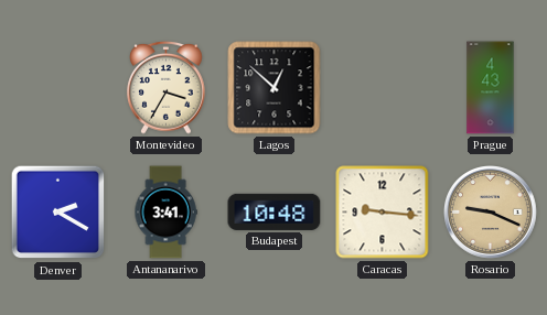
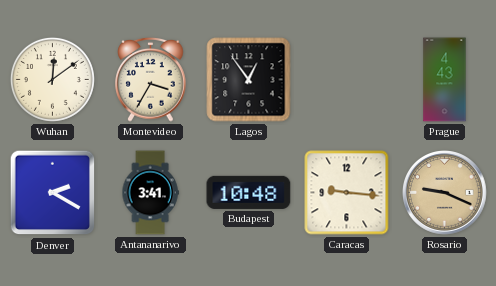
Wuhan: none -> 12:09
Lagos: 12:52 -> 12:54
